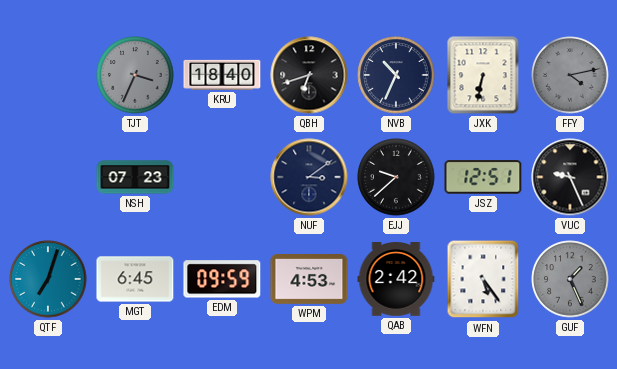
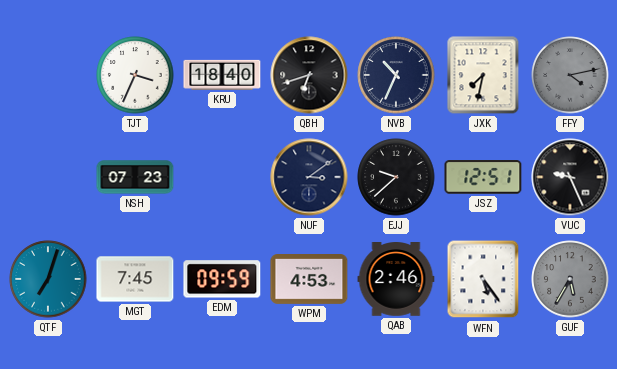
TJT dial: grey -> white
JXK: 6:32 -> 7:32
MGT: 6:45 -> 7:45
QAB: 2:42 -> 2:46
GUF: 1:26 -> 5:35
